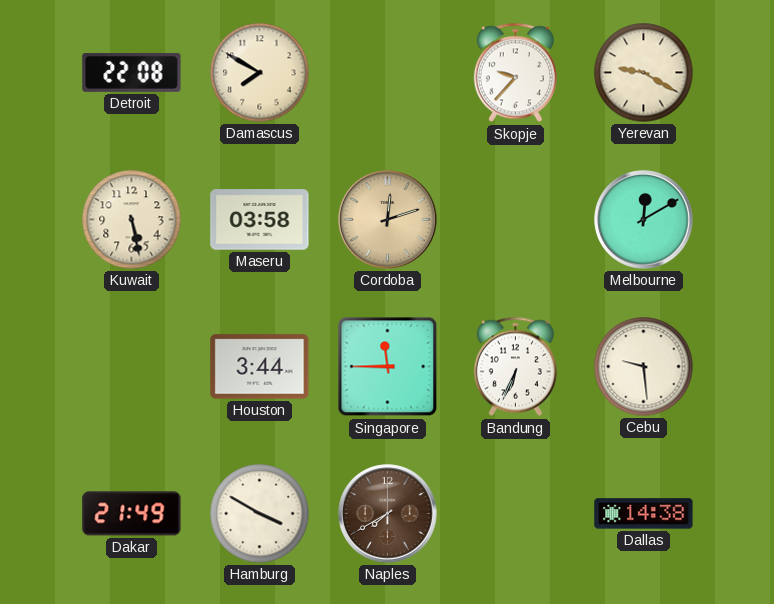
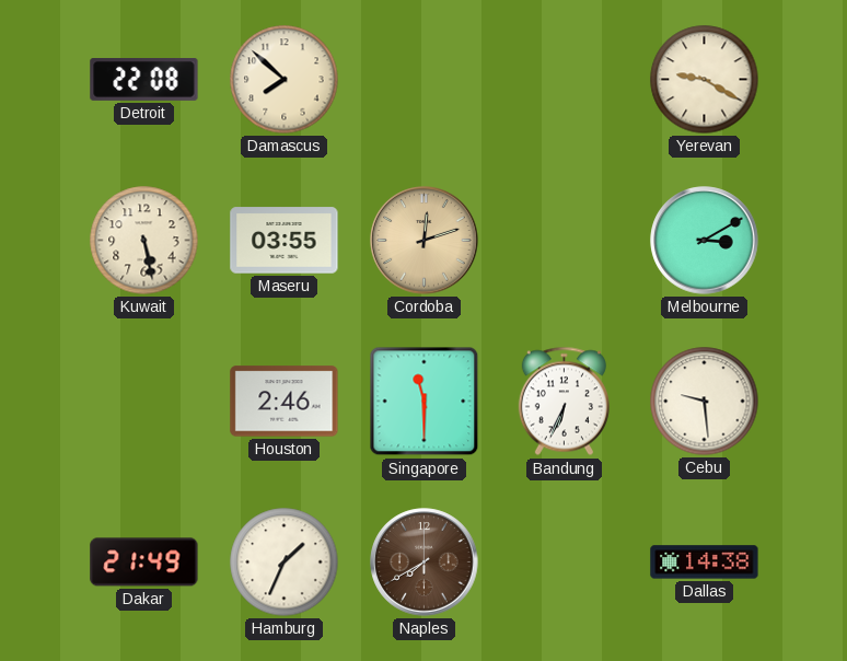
Damascus: 7:50 -> 7:52
Skopje: 9:37 -> none
Maseru: 03:58 -> 03:55
Melbourne: 12:10 -> 3:10
Houston: 3:44 -> 2:46
Singapore: 11:45 -> 11:30
Hamburg: 3:50 -> 1:34
